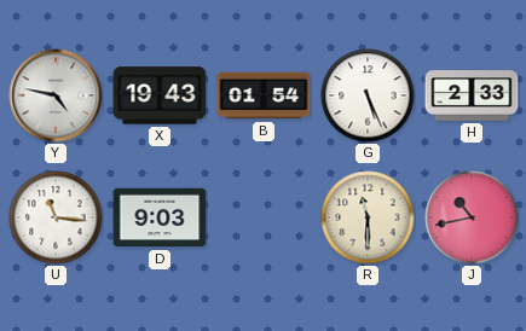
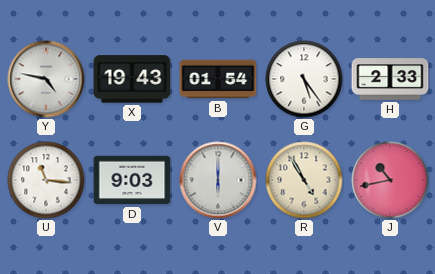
G: 5:26 -> 5:24
V: none -> 6:00
R: 11:30 -> 4:55
